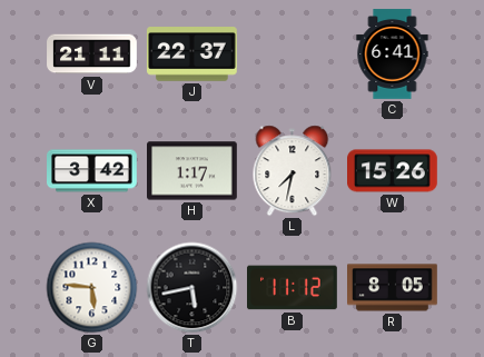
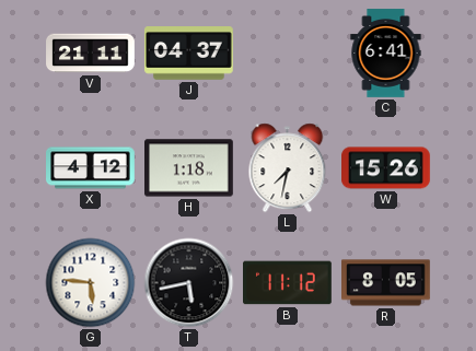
J: 22:37 -> 04:37
X: 3:42 -> 4:12
H: 1:17 -> 1:18
